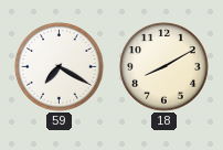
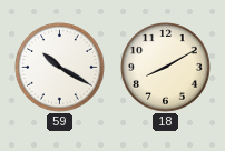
59: 7:20 -> 10:20
